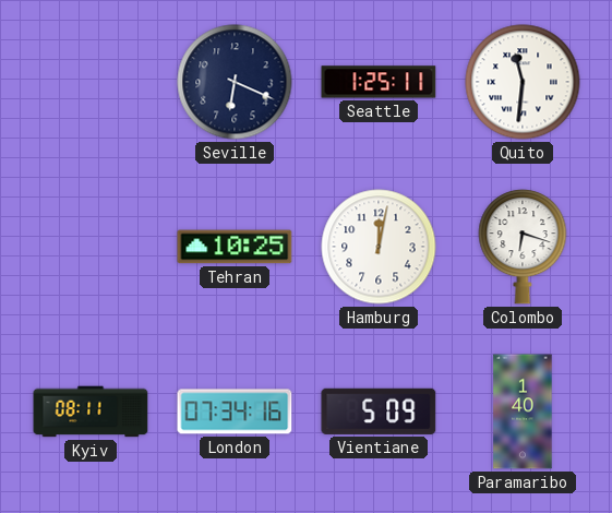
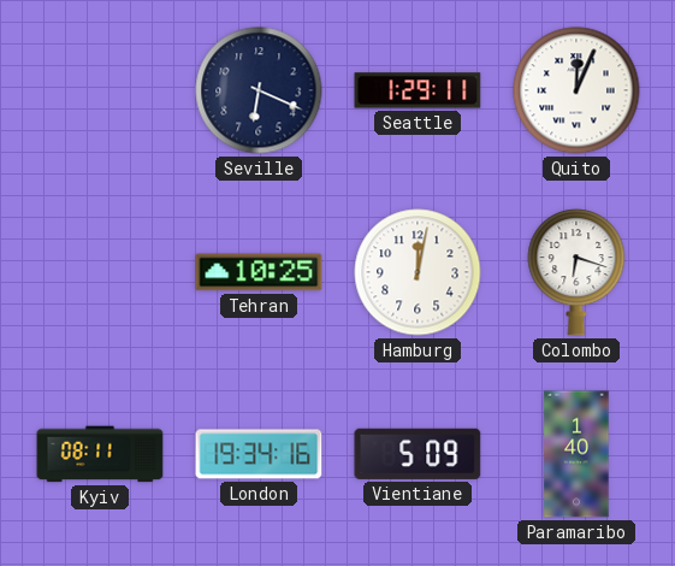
Seattle: 1:25 -> 1:29
Quito: 11:31 -> 12:04
London: 07:34 -> 19:34
